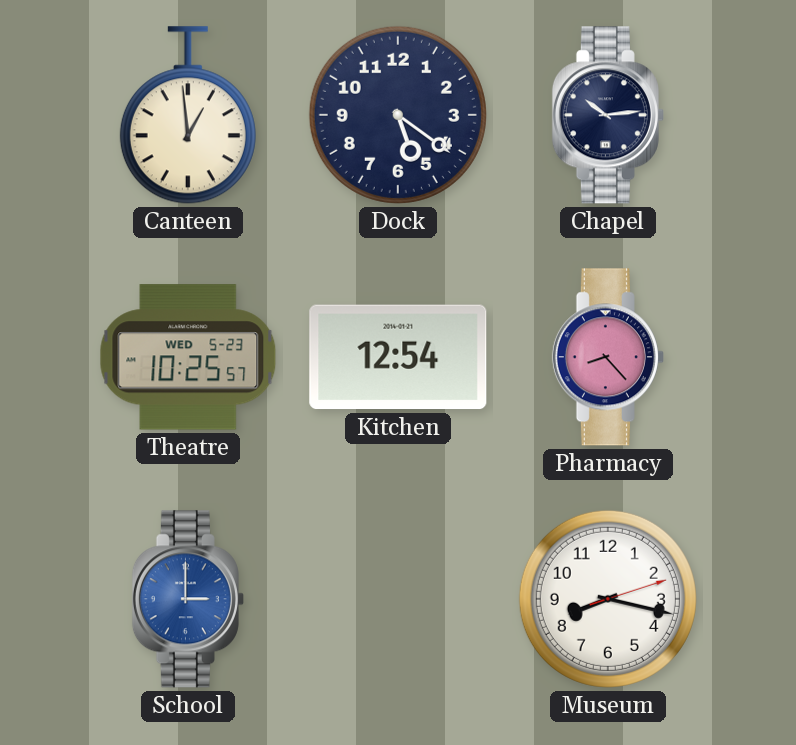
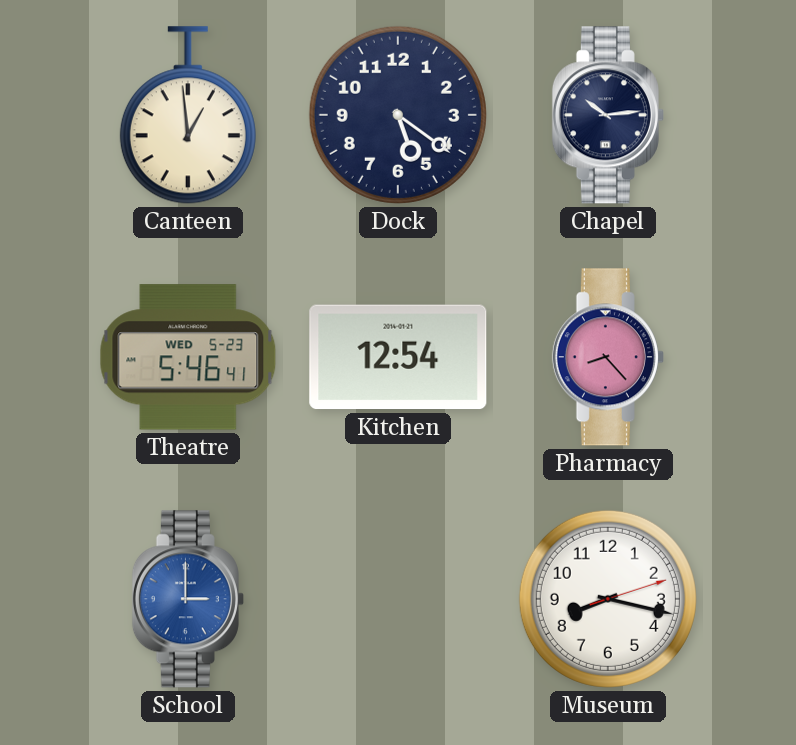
Theatre: 10:25 -> 5:46
